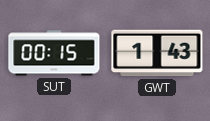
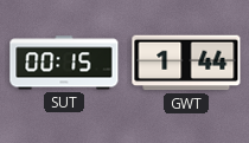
GWT: 1:43 -> 1:44
